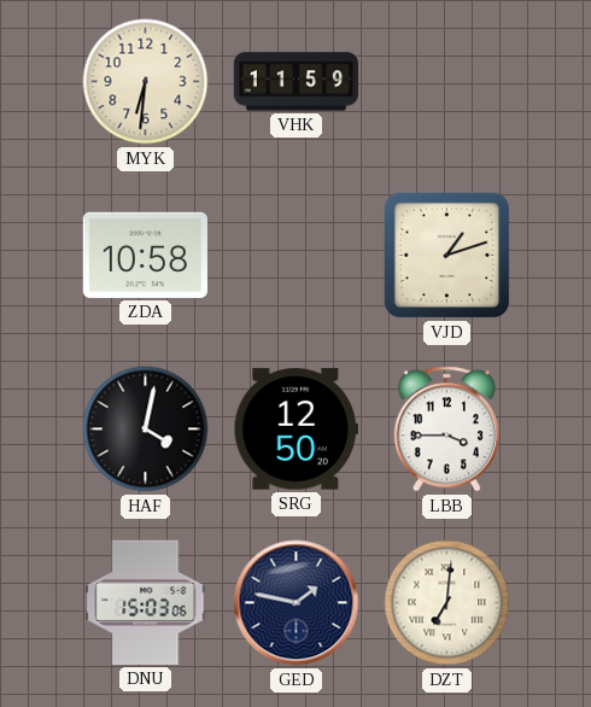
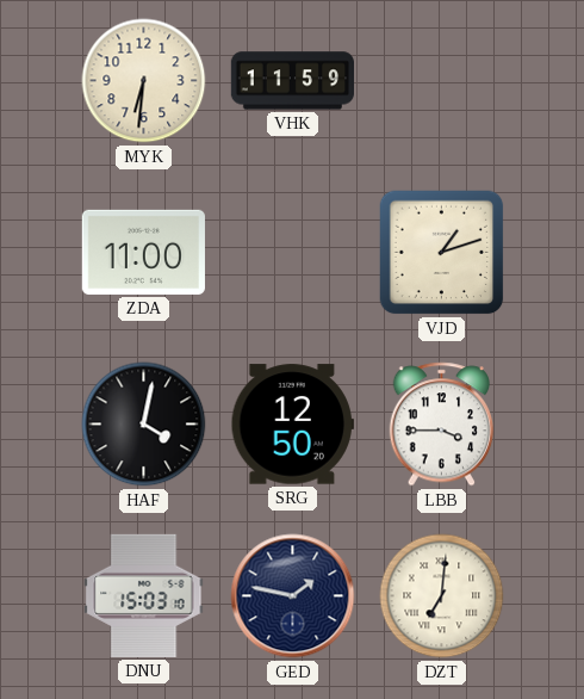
ZDA: 10:58 -> 11:00
DNU: 15:03:06 -> 15:03:10
